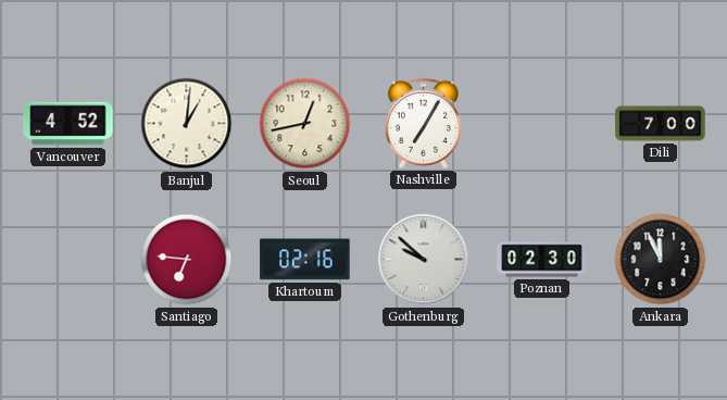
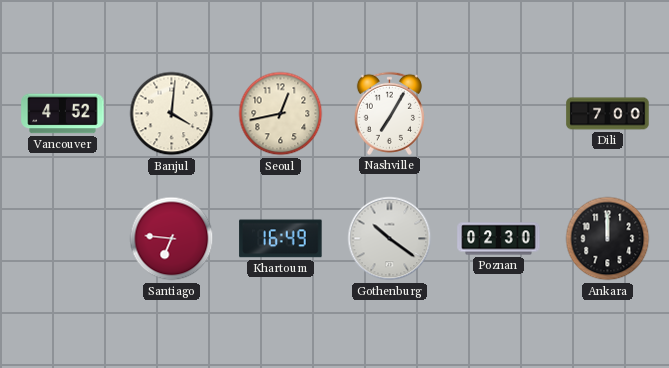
Banjul: 1:01 -> 4:01
Khartoum: 02:16 -> 16:49
Gothenburg: 9:52 -> 10:21
Ankara: 11:56 -> 12:00
